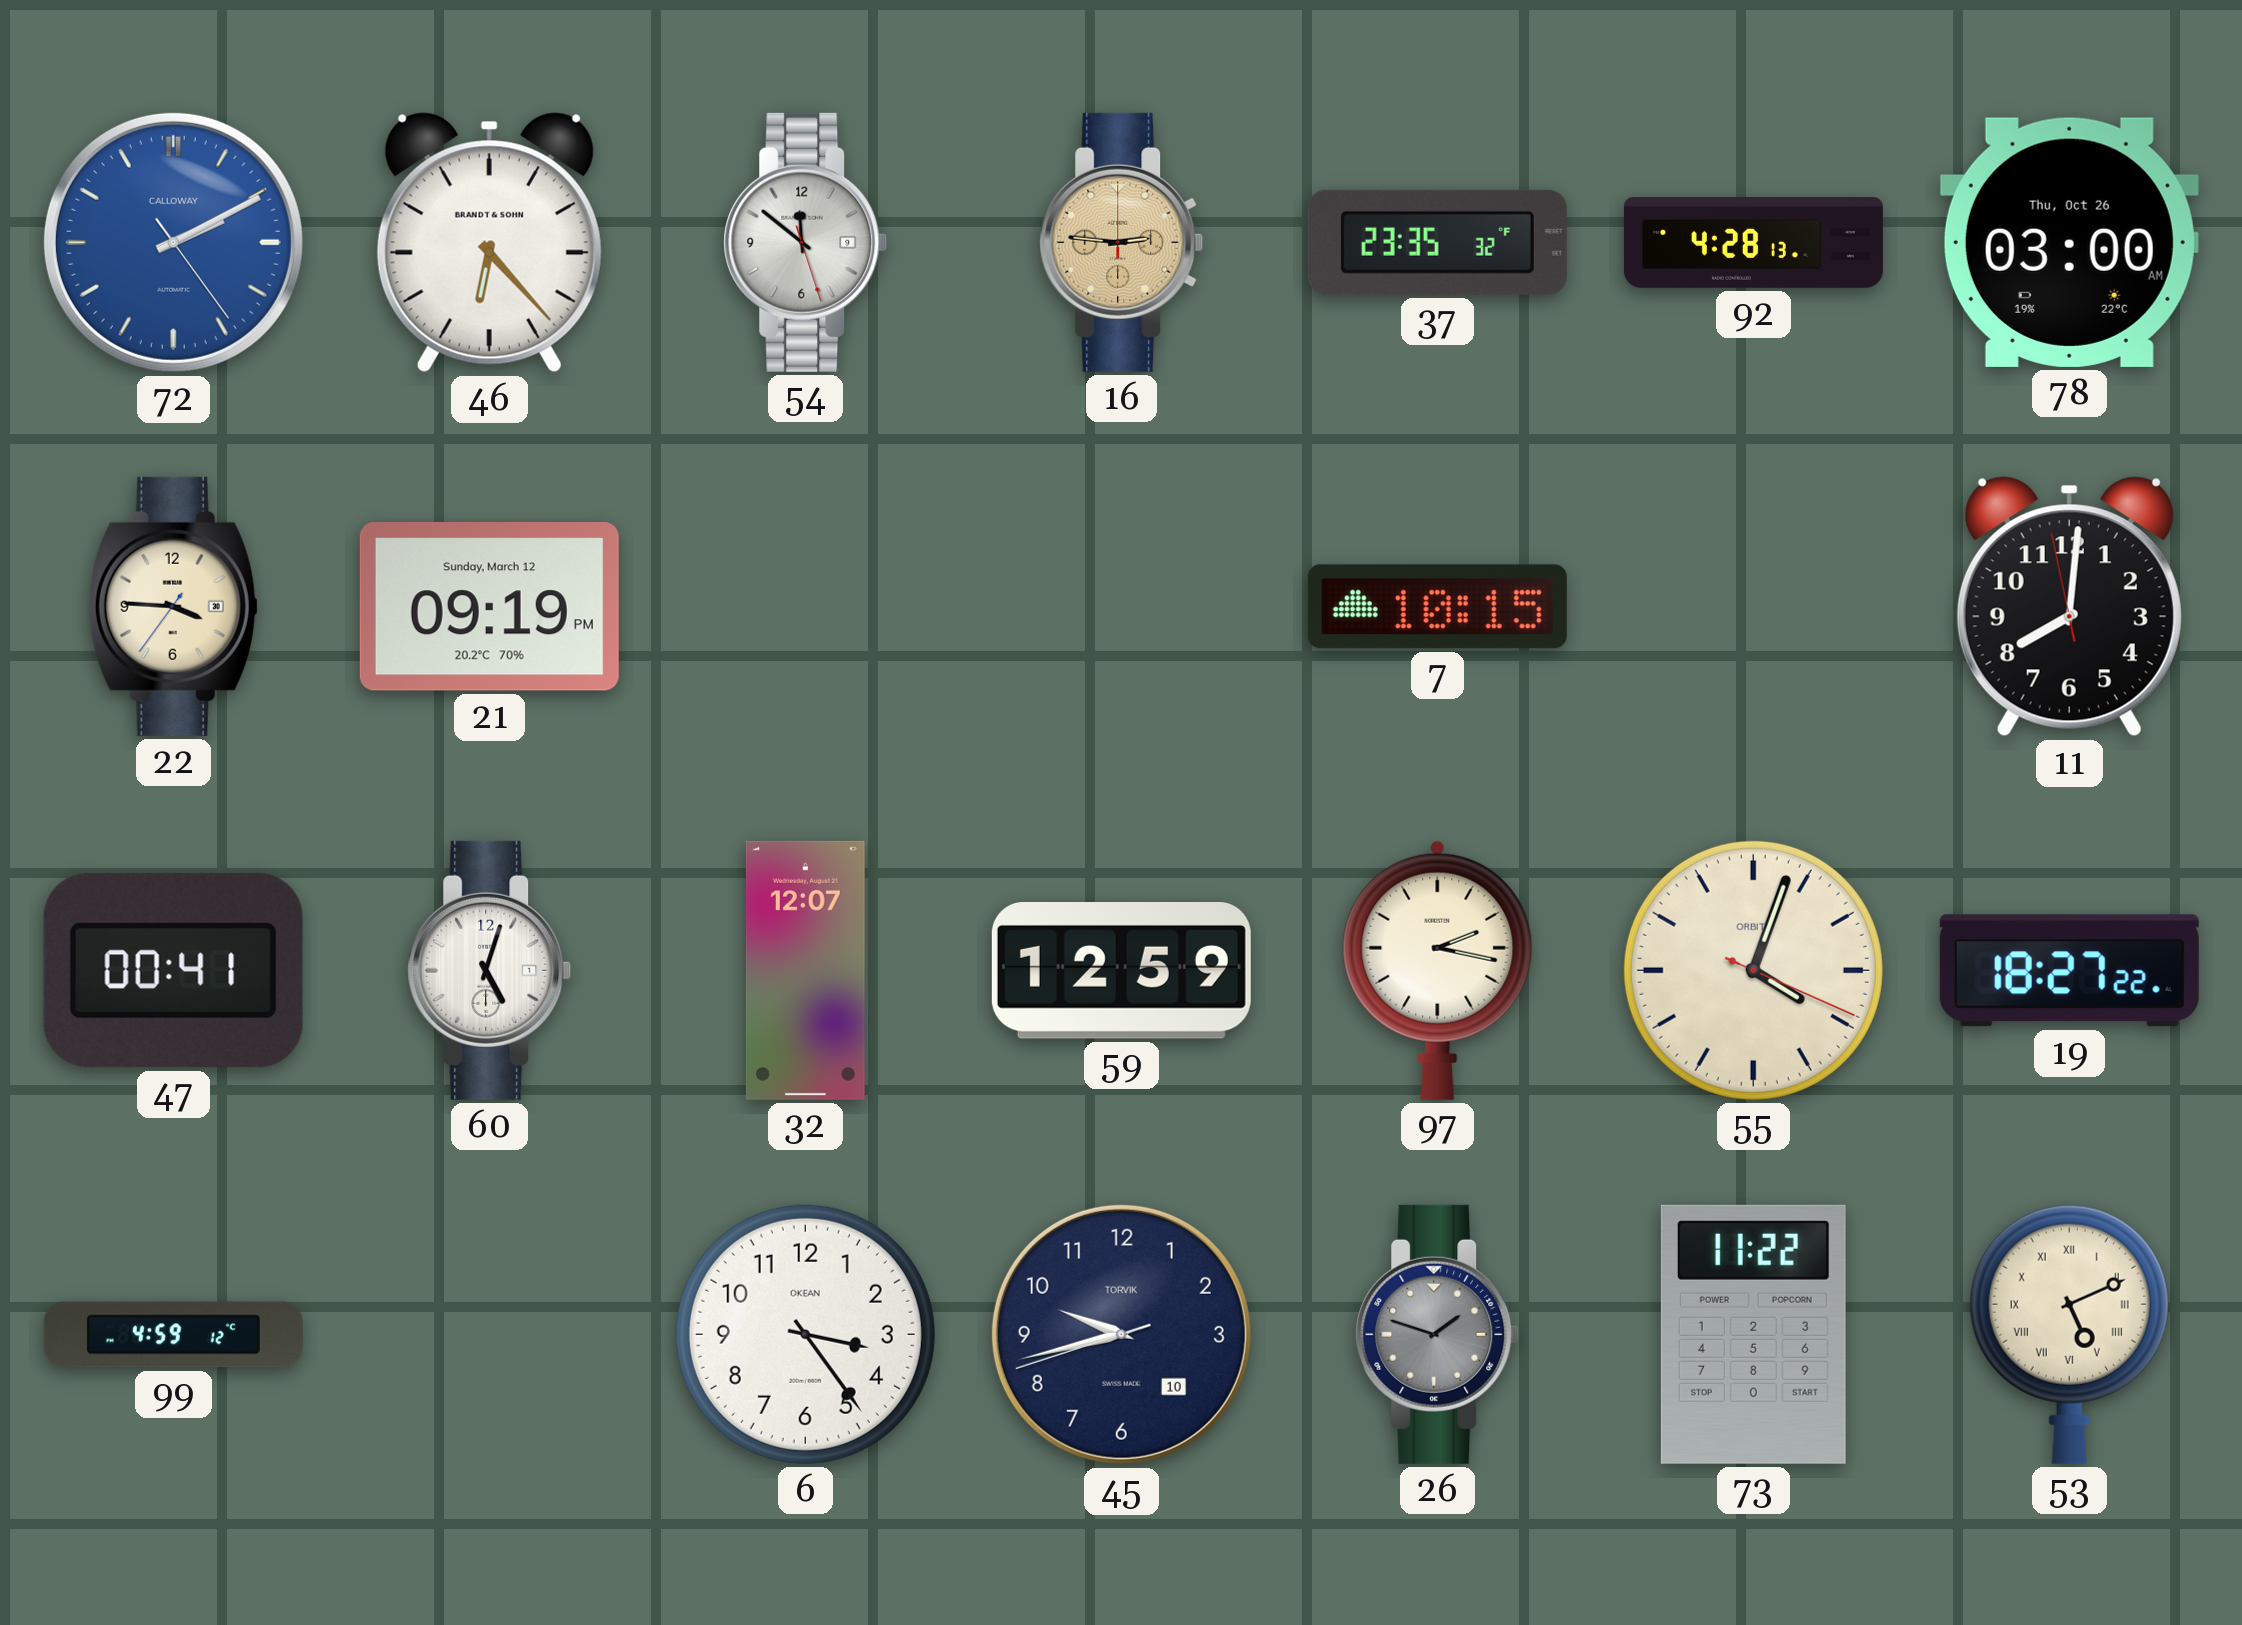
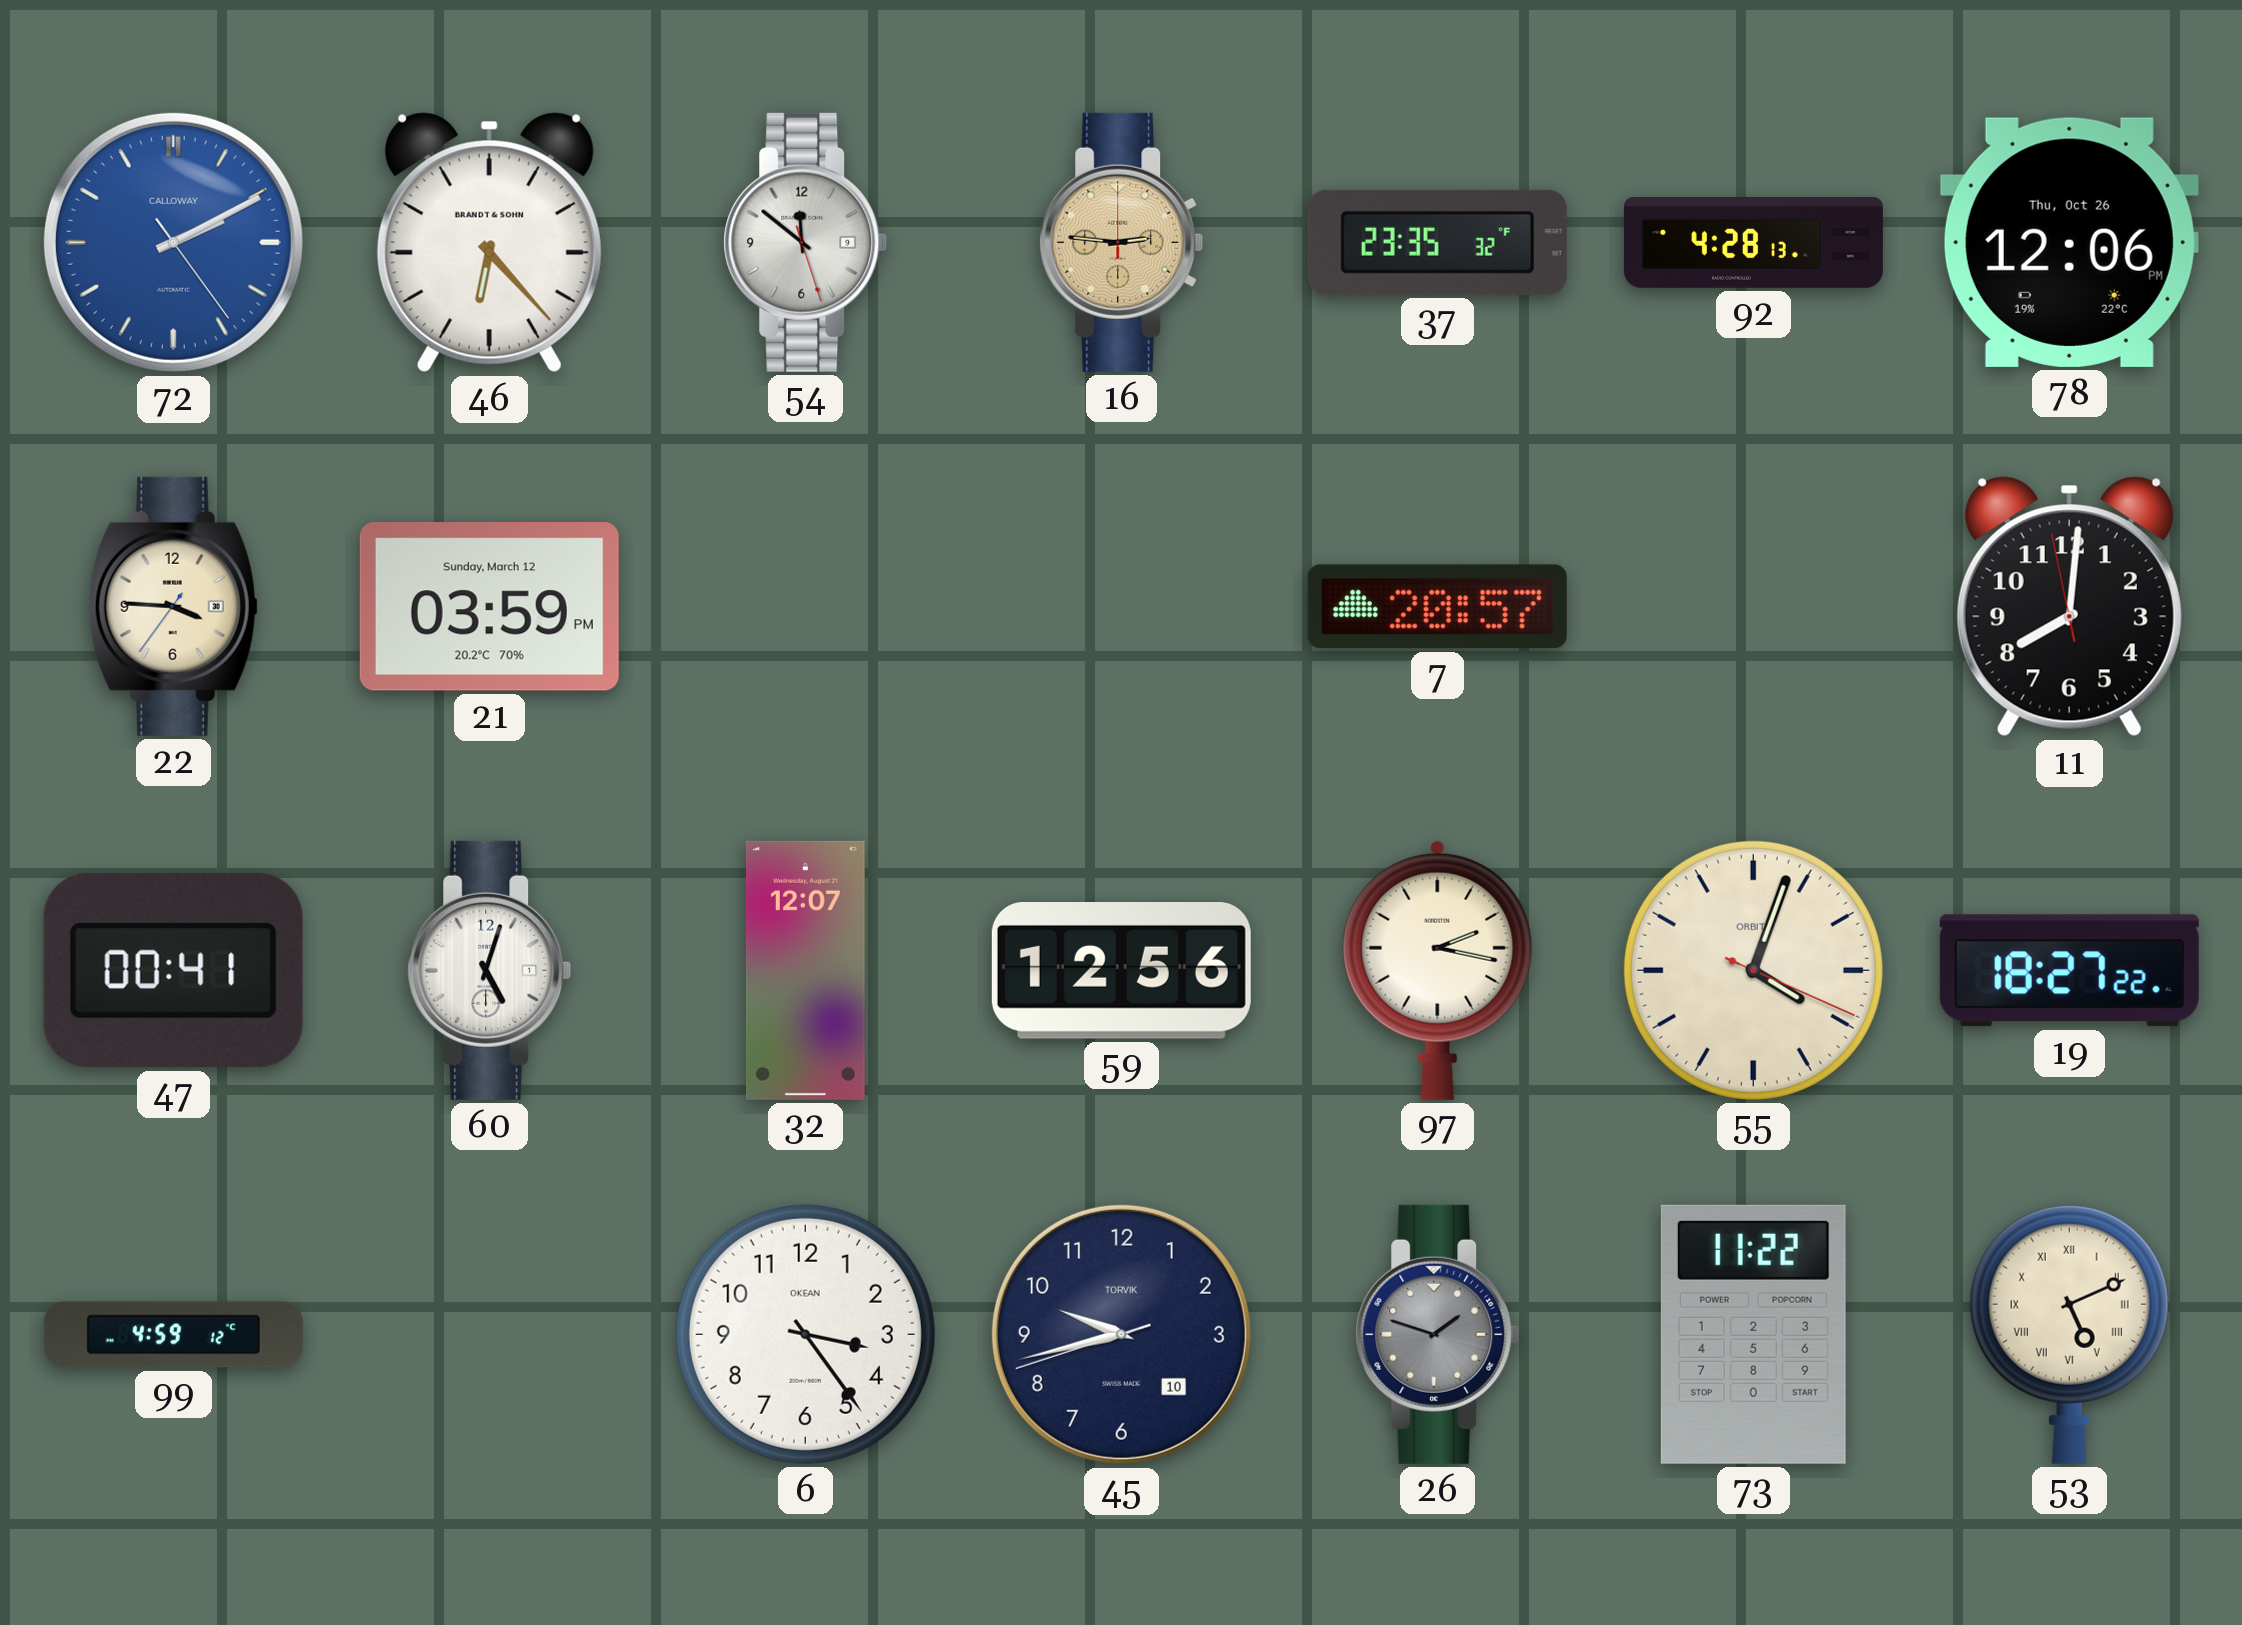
78: 03:00 -> 12:06
21: 09:19 -> 03:59
7: 10:15 -> 20:57
59: 12:59 -> 12:56
